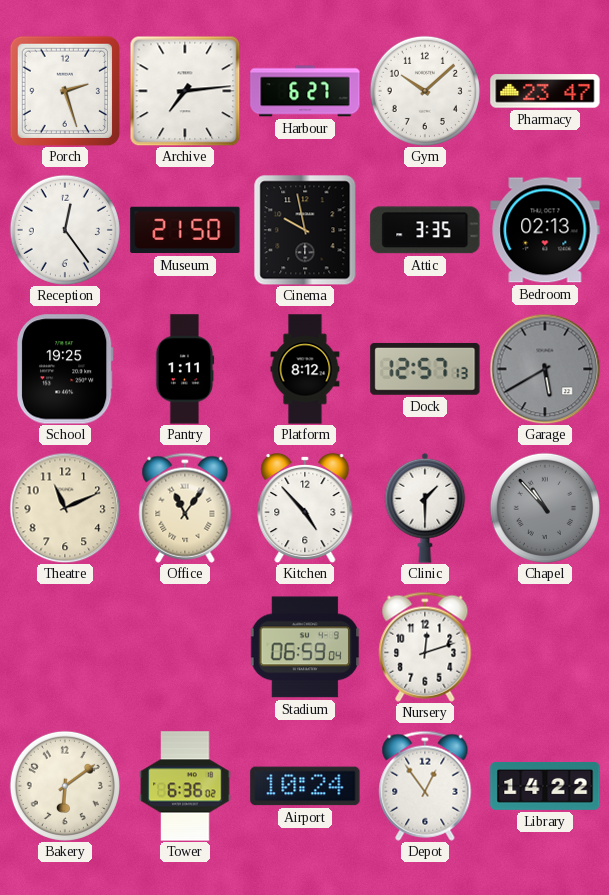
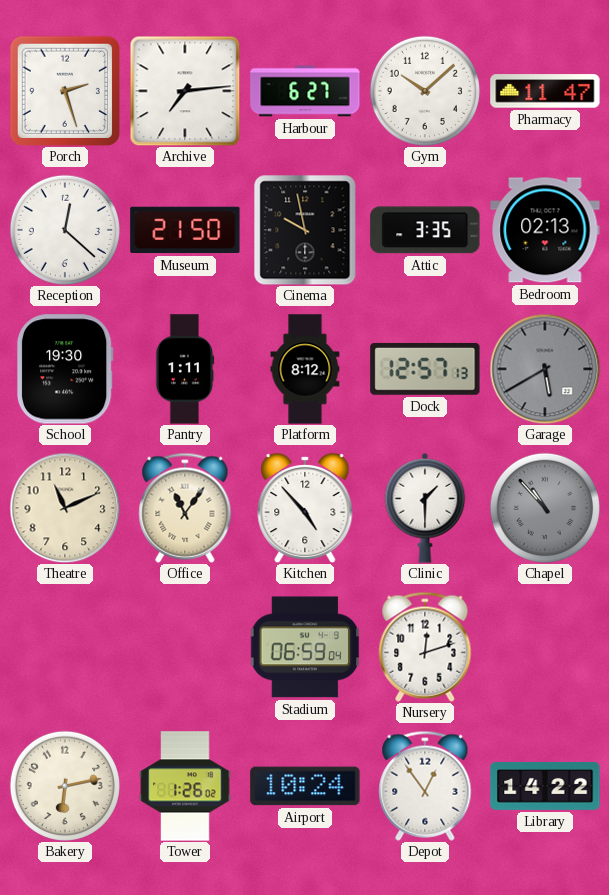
Pharmacy: 23:47 -> 11:47
Reception: 12:24 -> 12:22
School: 19:25 -> 19:30
Bakery: 6:09 -> 6:13
Tower: 6:36 -> 1:26
